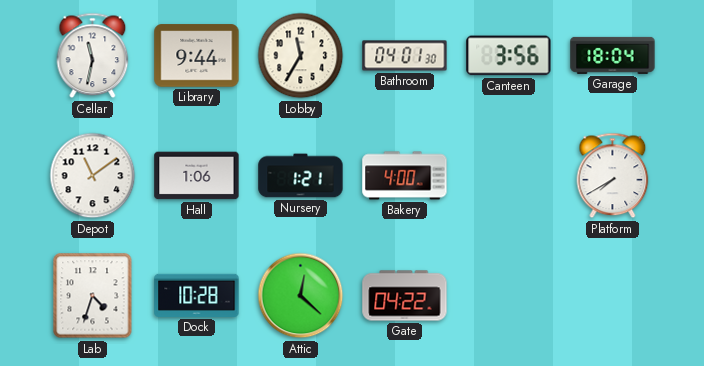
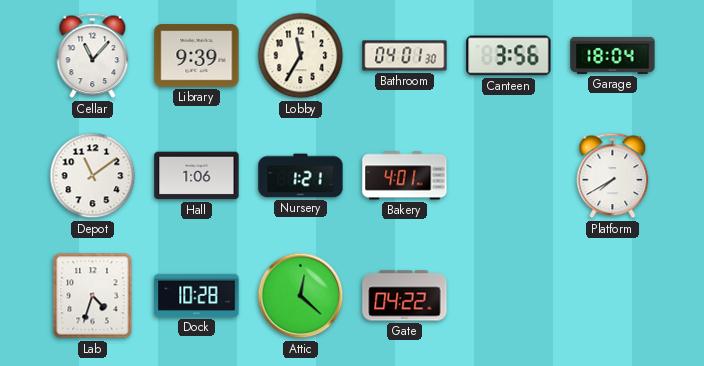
Cellar: 11:32 -> 11:07
Library: 9:44 -> 9:39
Bakery: 4:00 -> 4:01
